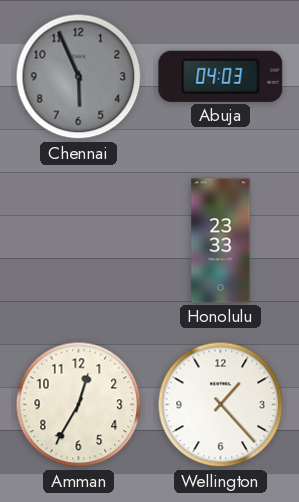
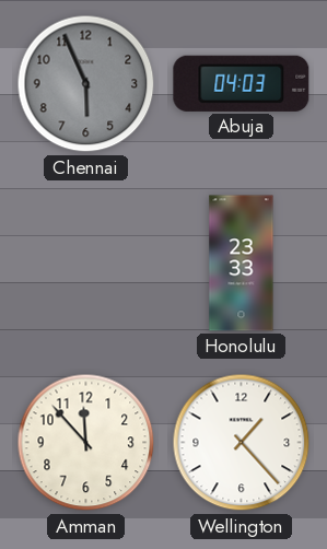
Amman: 12:35 -> 11:53
